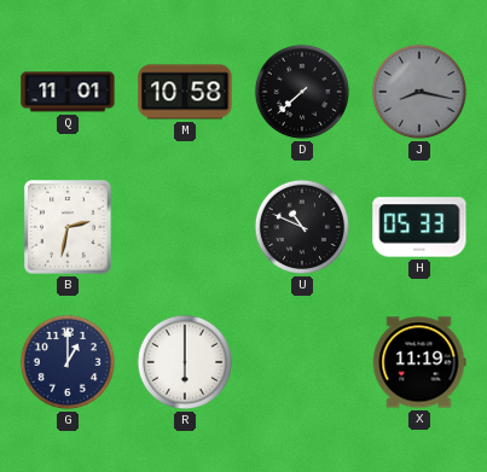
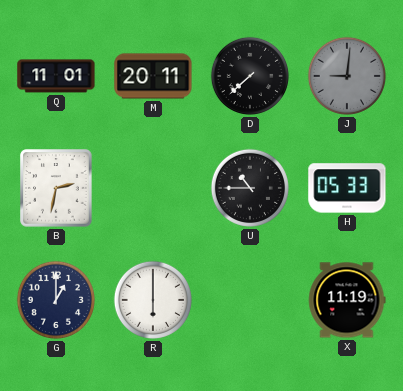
M: 10:58 -> 20:11
J: 8:17 -> 9:01
U: 10:49 -> 10:45
